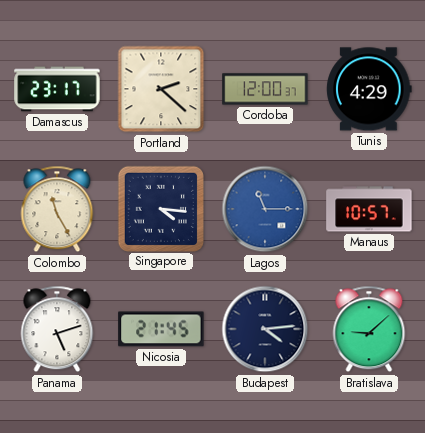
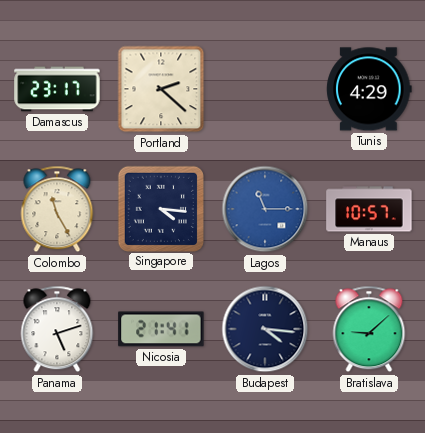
Cordoba: 12:00 -> none
Nicosia: 21:45 -> 21:41
Budapest: 4:14 -> 4:16
